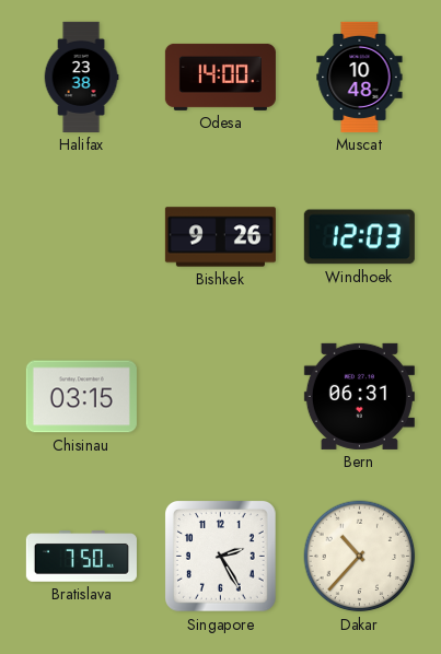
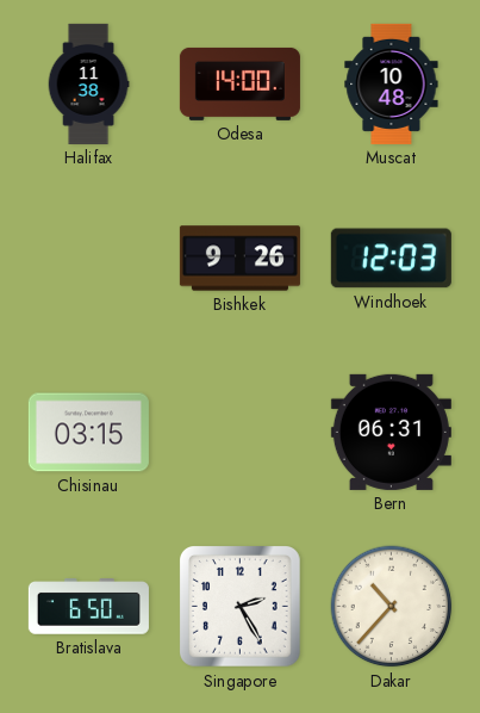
Halifax: 23:38 -> 11:38
Bratislava: 7:50 -> 6:50
